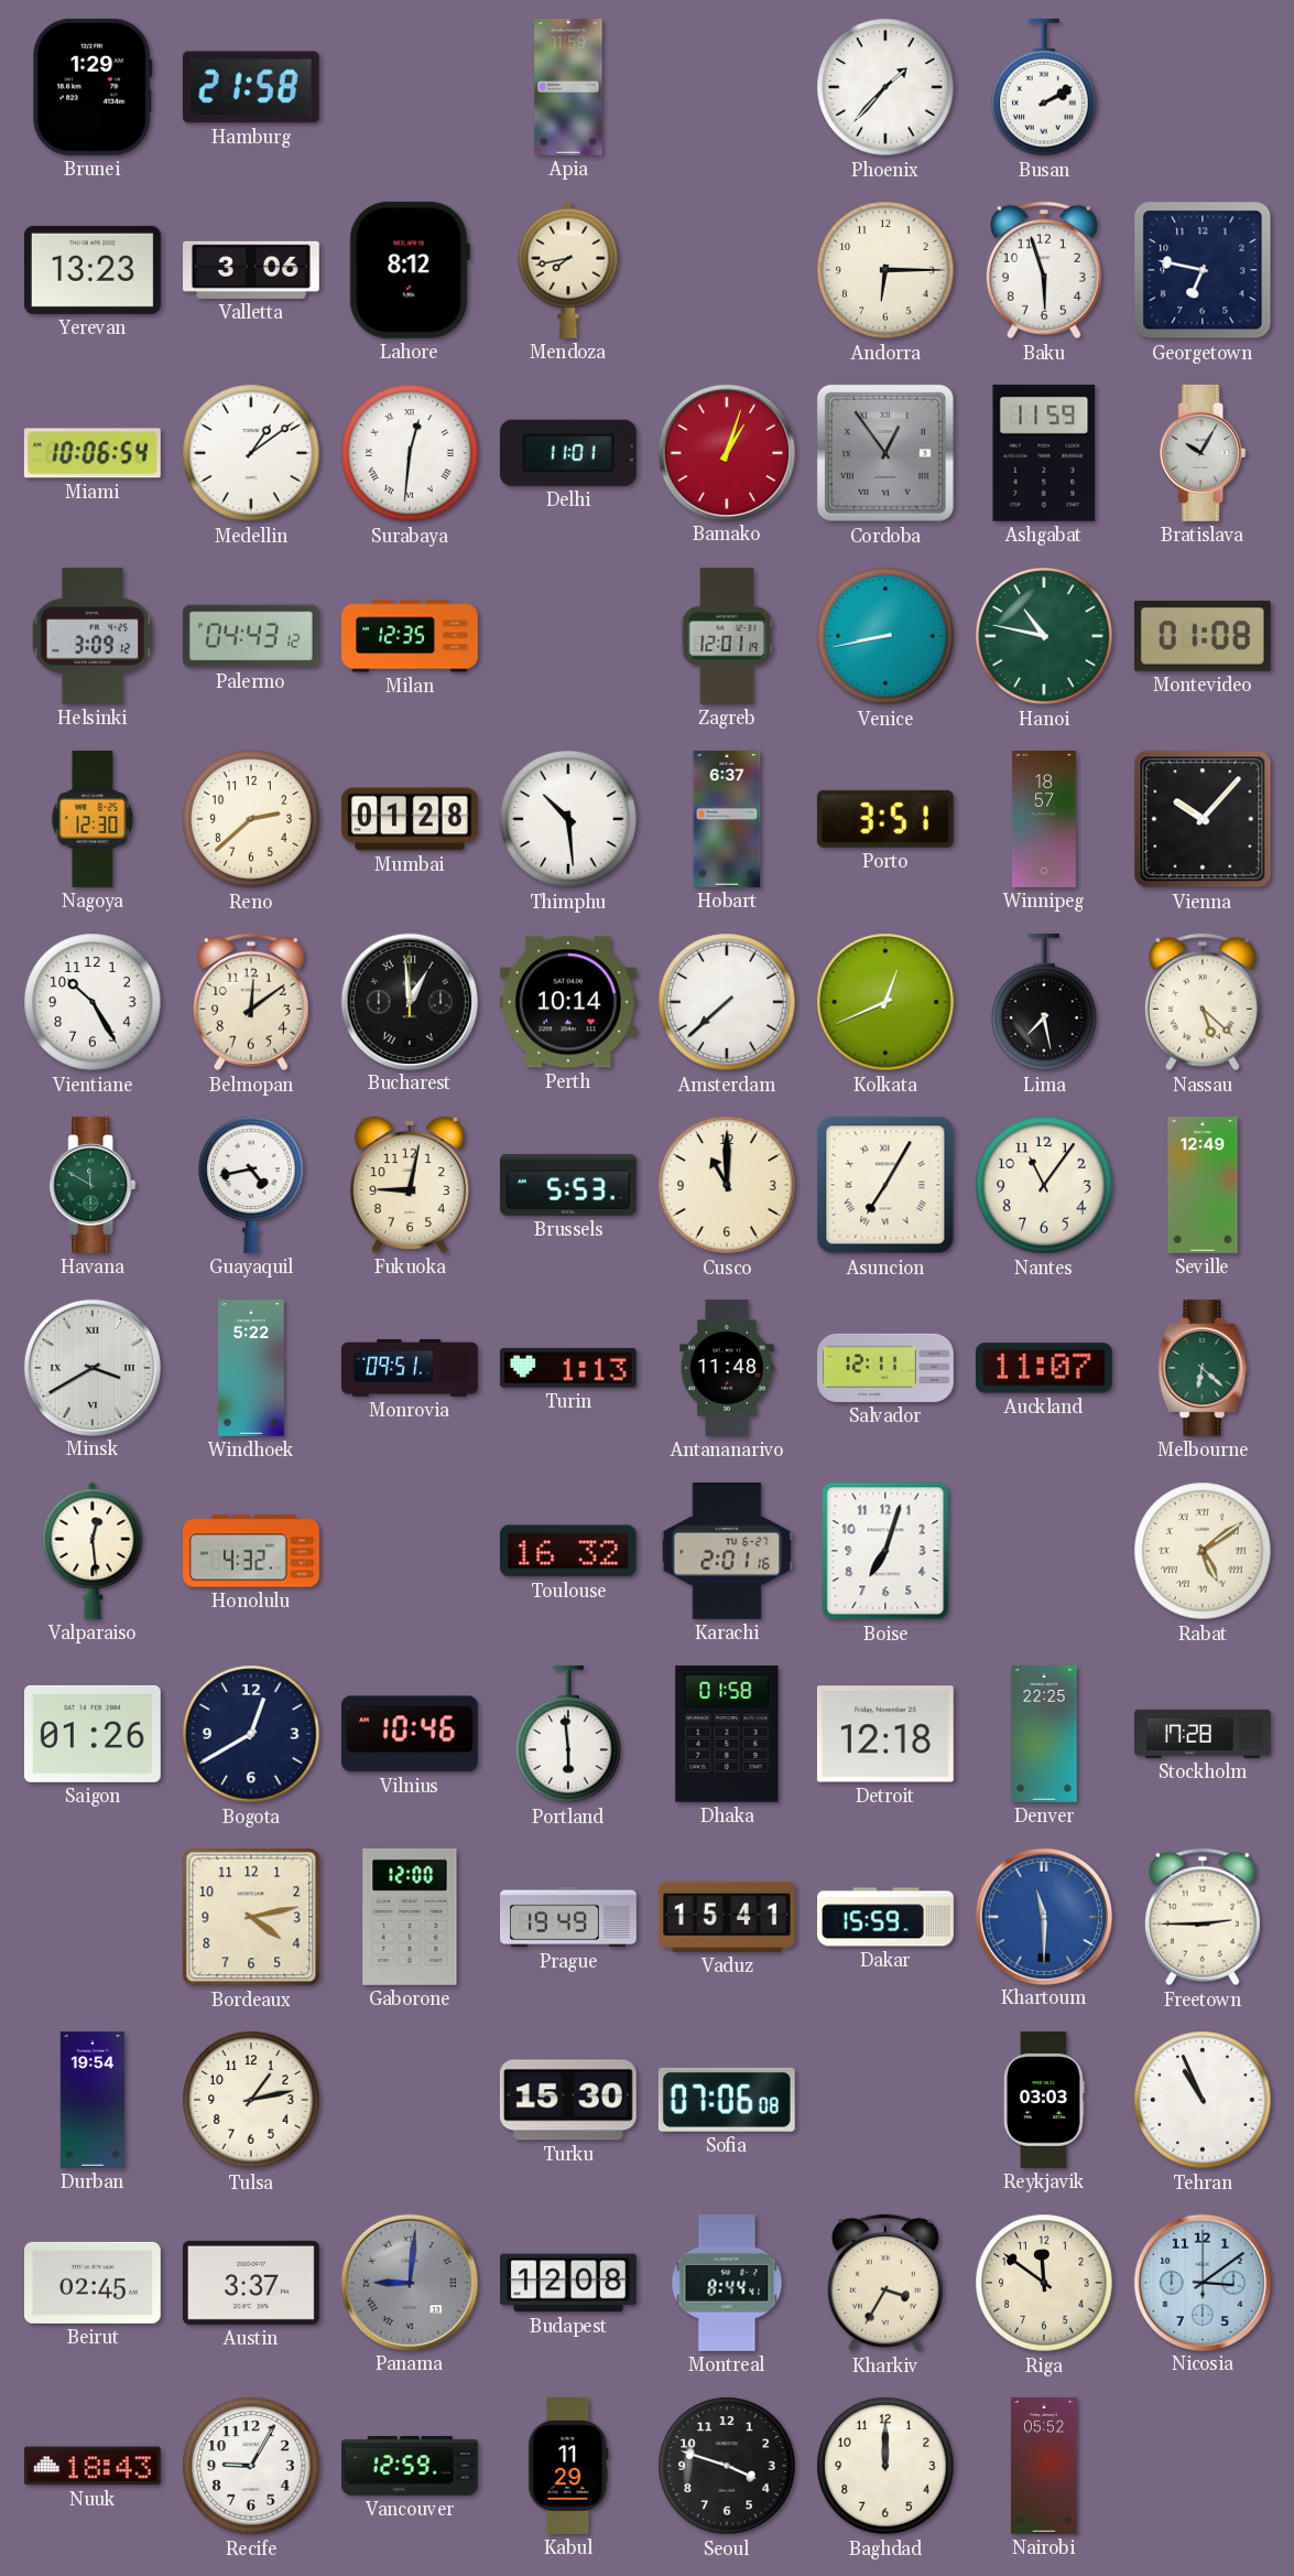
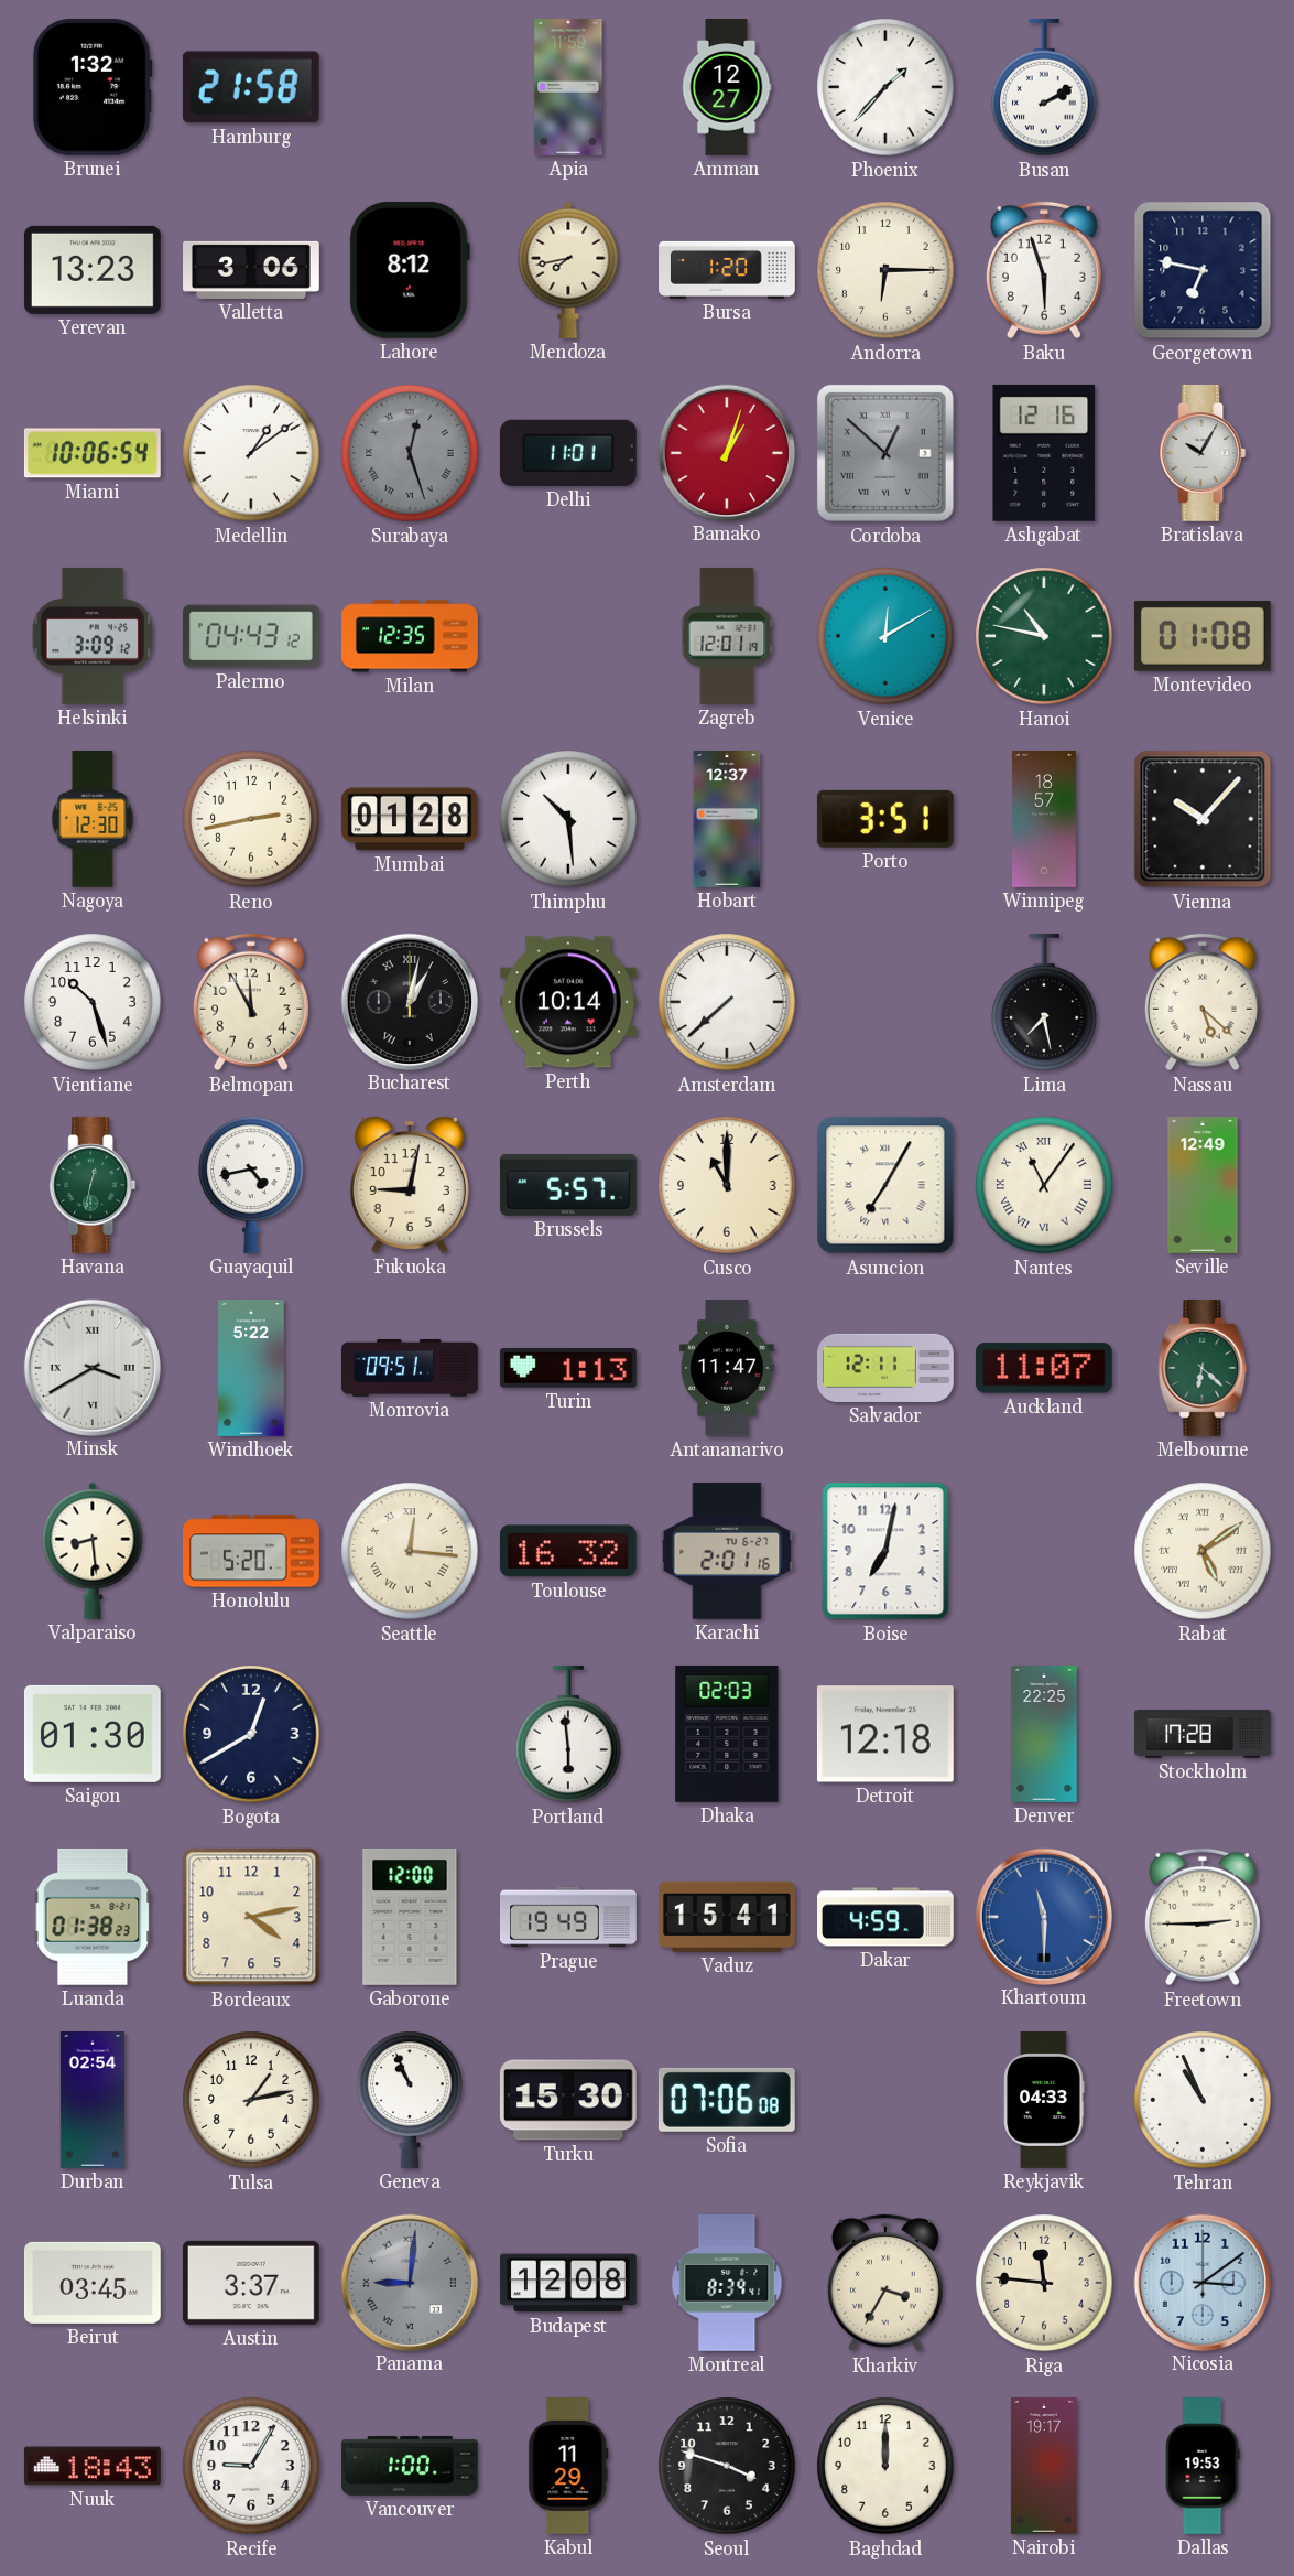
Brunei: 1:29 -> 1:32
Amman: none -> 12:27
Bursa: none -> 1:20
Surabaya: 12:31 -> 12:27
Surabaya dial: white -> grey
Cordoba: 12:54 -> 12:52
Ashgabat: 11:59 -> 12:16
Venice: 8:43 -> 12:10
Reno: 2:38 -> 2:43
Hobart: 6:37 -> 12:37
Vientiane: 10:25 -> 10:27
Belmopan: 12:09 -> 11:55
Bucharest: 12:59 -> 1:02
Kolkata: 12:41 -> none
Havana: 11:50 -> 12:32
Brussels: 5:53 -> 5:57
Nantes numerals: Arabic -> Roman
Antananarivo: 11:48 -> 11:47
Valparaiso: 12:29 -> 8:29
Honolulu: 4:32 -> 5:20
Seattle: none -> 12:16
Boise: 7:03 -> 7:02
Saigon: 01:26 -> 01:30
Vilnius: 10:46 -> none
Dhaka: 01:58 -> 02:03
Luanda: none -> 01:38
Dakar: 15:59 -> 4:59
Durban: 19:54 -> 02:54
Geneva: none -> 10:56
Reykjavik: 03:03 -> 04:33
Beirut: 02:45 -> 03:45
Montreal: 8:44 -> 8:39
Riga: 11:51 -> 11:46
Vancouver: 12:59 -> 1:00
Nairobi: 05:52 -> 19:17
Dallas: none -> 19:53
